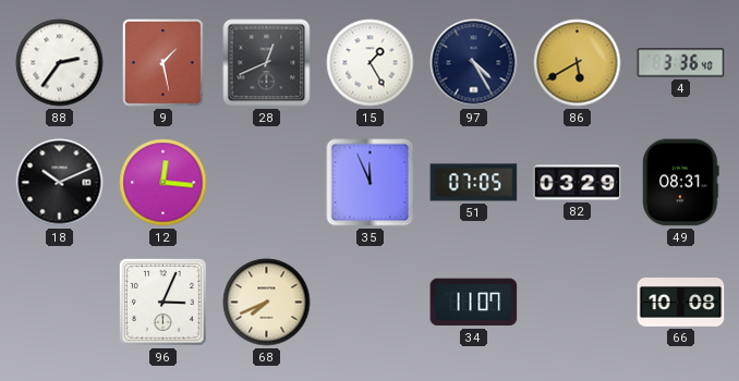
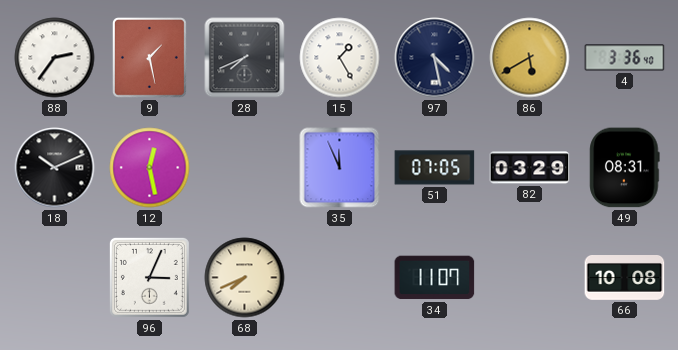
28: 12:41 -> 7:41
97: 4:25 -> 4:28
12: 12:16 -> 12:28
